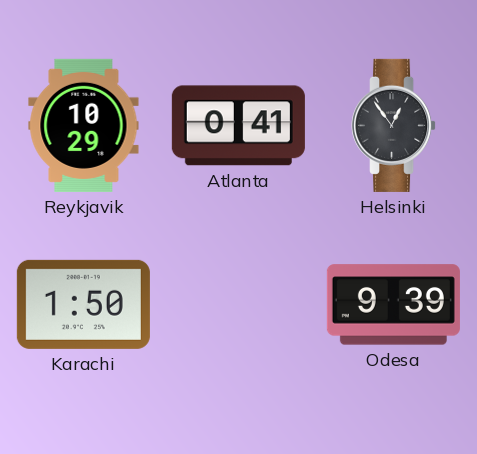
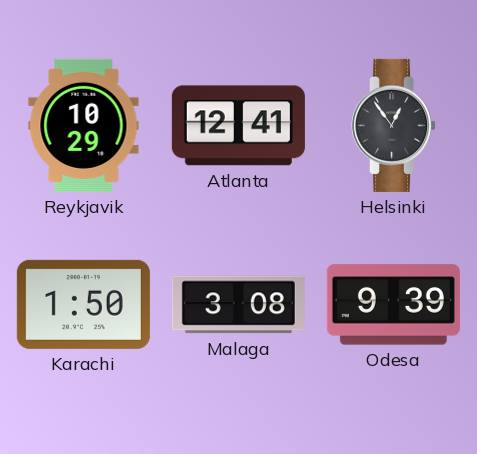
Atlanta: 0:41 -> 12:41
Malaga: none -> 3:08
